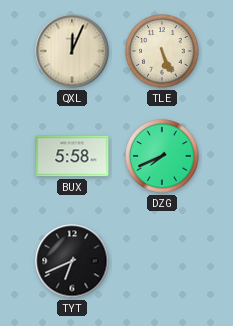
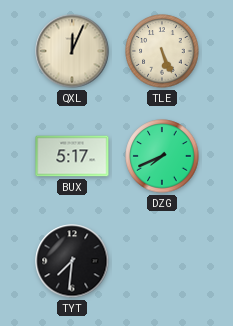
BUX: 5:58 -> 5:17
TYT: 6:41 -> 7:31
